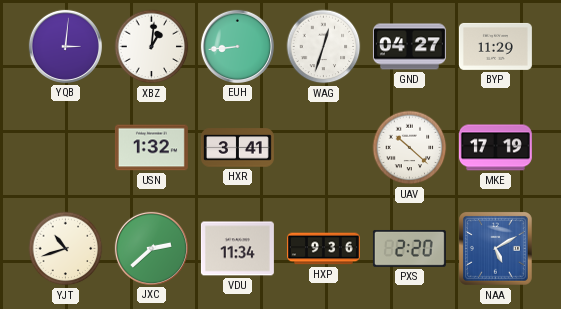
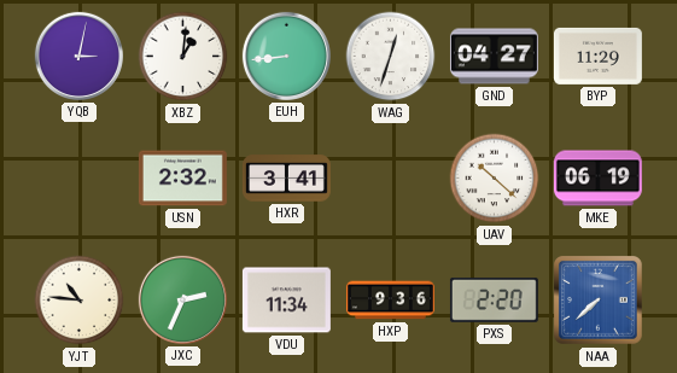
YQB: 3:01 -> 3:02
USN: 1:32 -> 2:32
MKE: 17:19 -> 06:19
YJT: 10:42 -> 10:46
JXC: 2:38 -> 2:34
NAA: 5:10 -> 7:38
